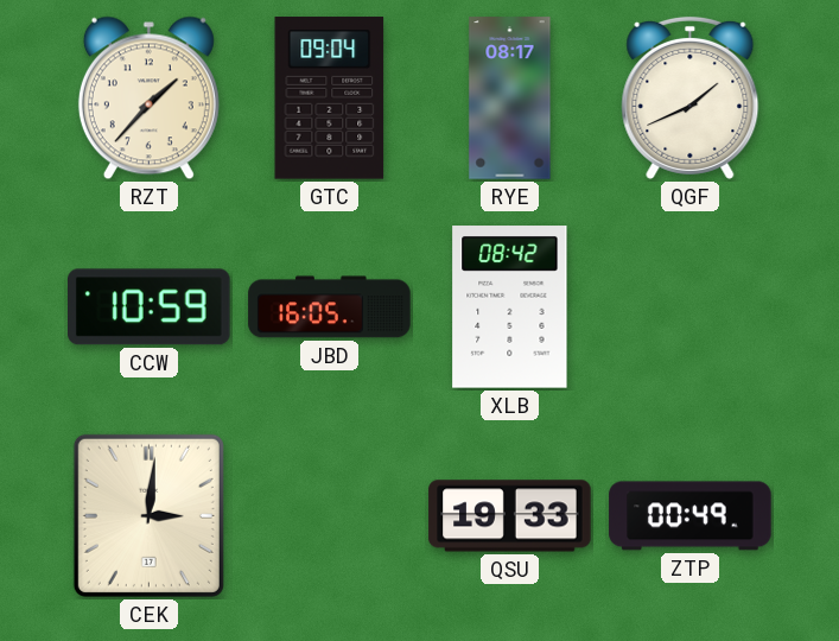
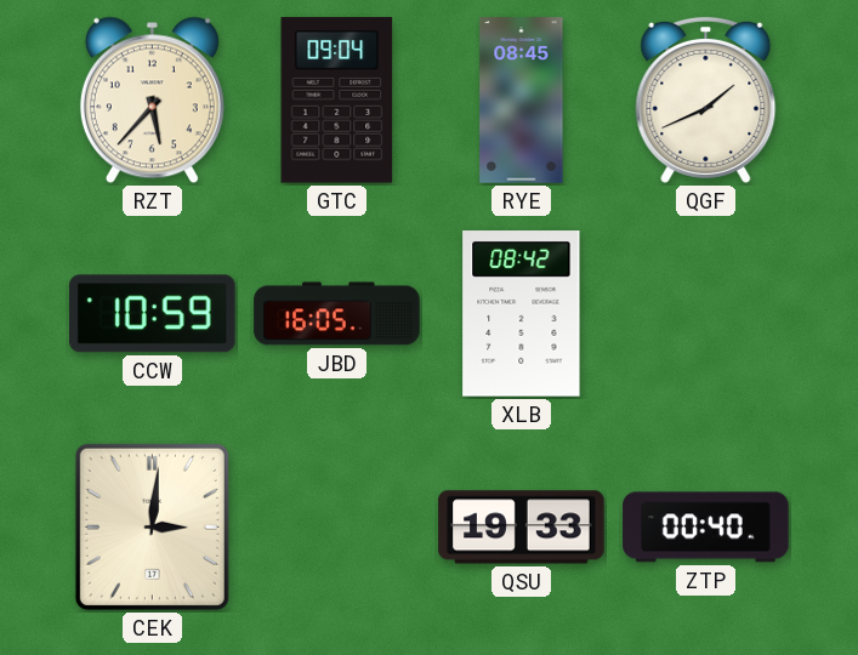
RZT: 1:37 -> 5:37
RYE: 08:17 -> 08:45
ZTP: 00:49 -> 00:40
